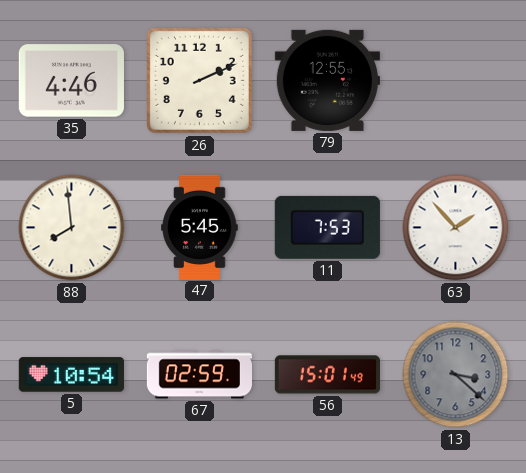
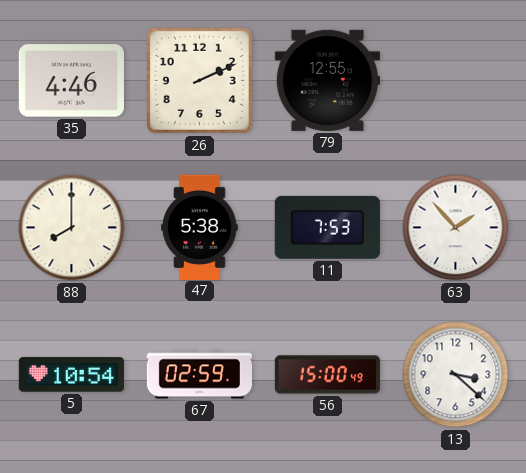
88: 7:59 -> 8:00
47: 5:45 -> 5:38
56: 15:01 -> 15:00
13 dial: grey -> white
